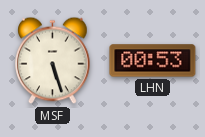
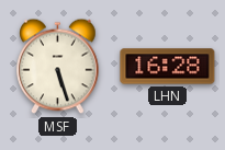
LHN: 00:53 -> 16:28
